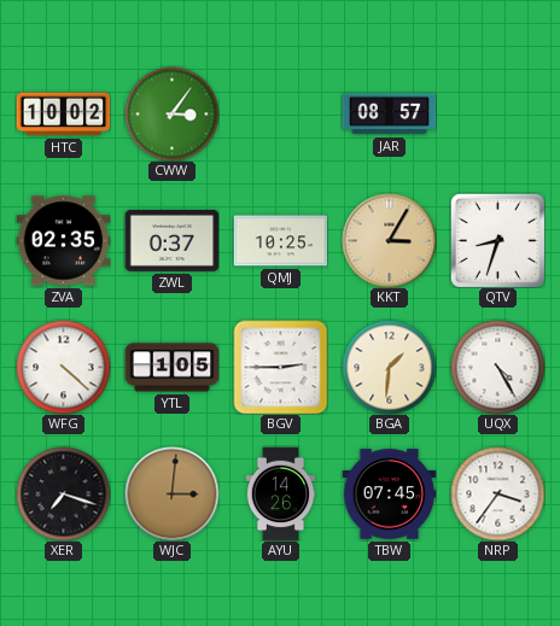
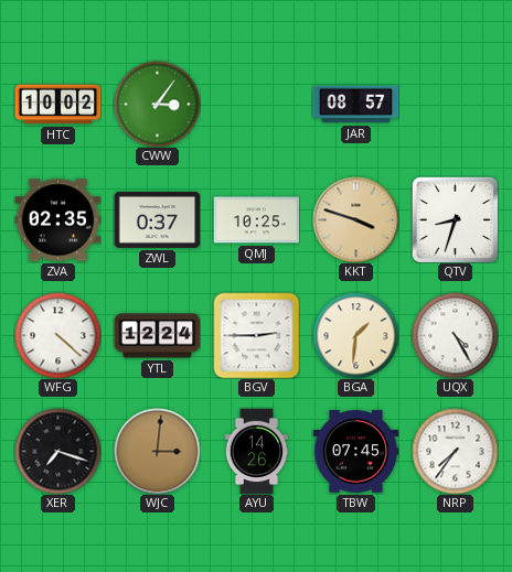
KKT: 3:05 -> 3:48
YTL: 1:05 -> 12:24
NRP: 3:36 -> 7:36
